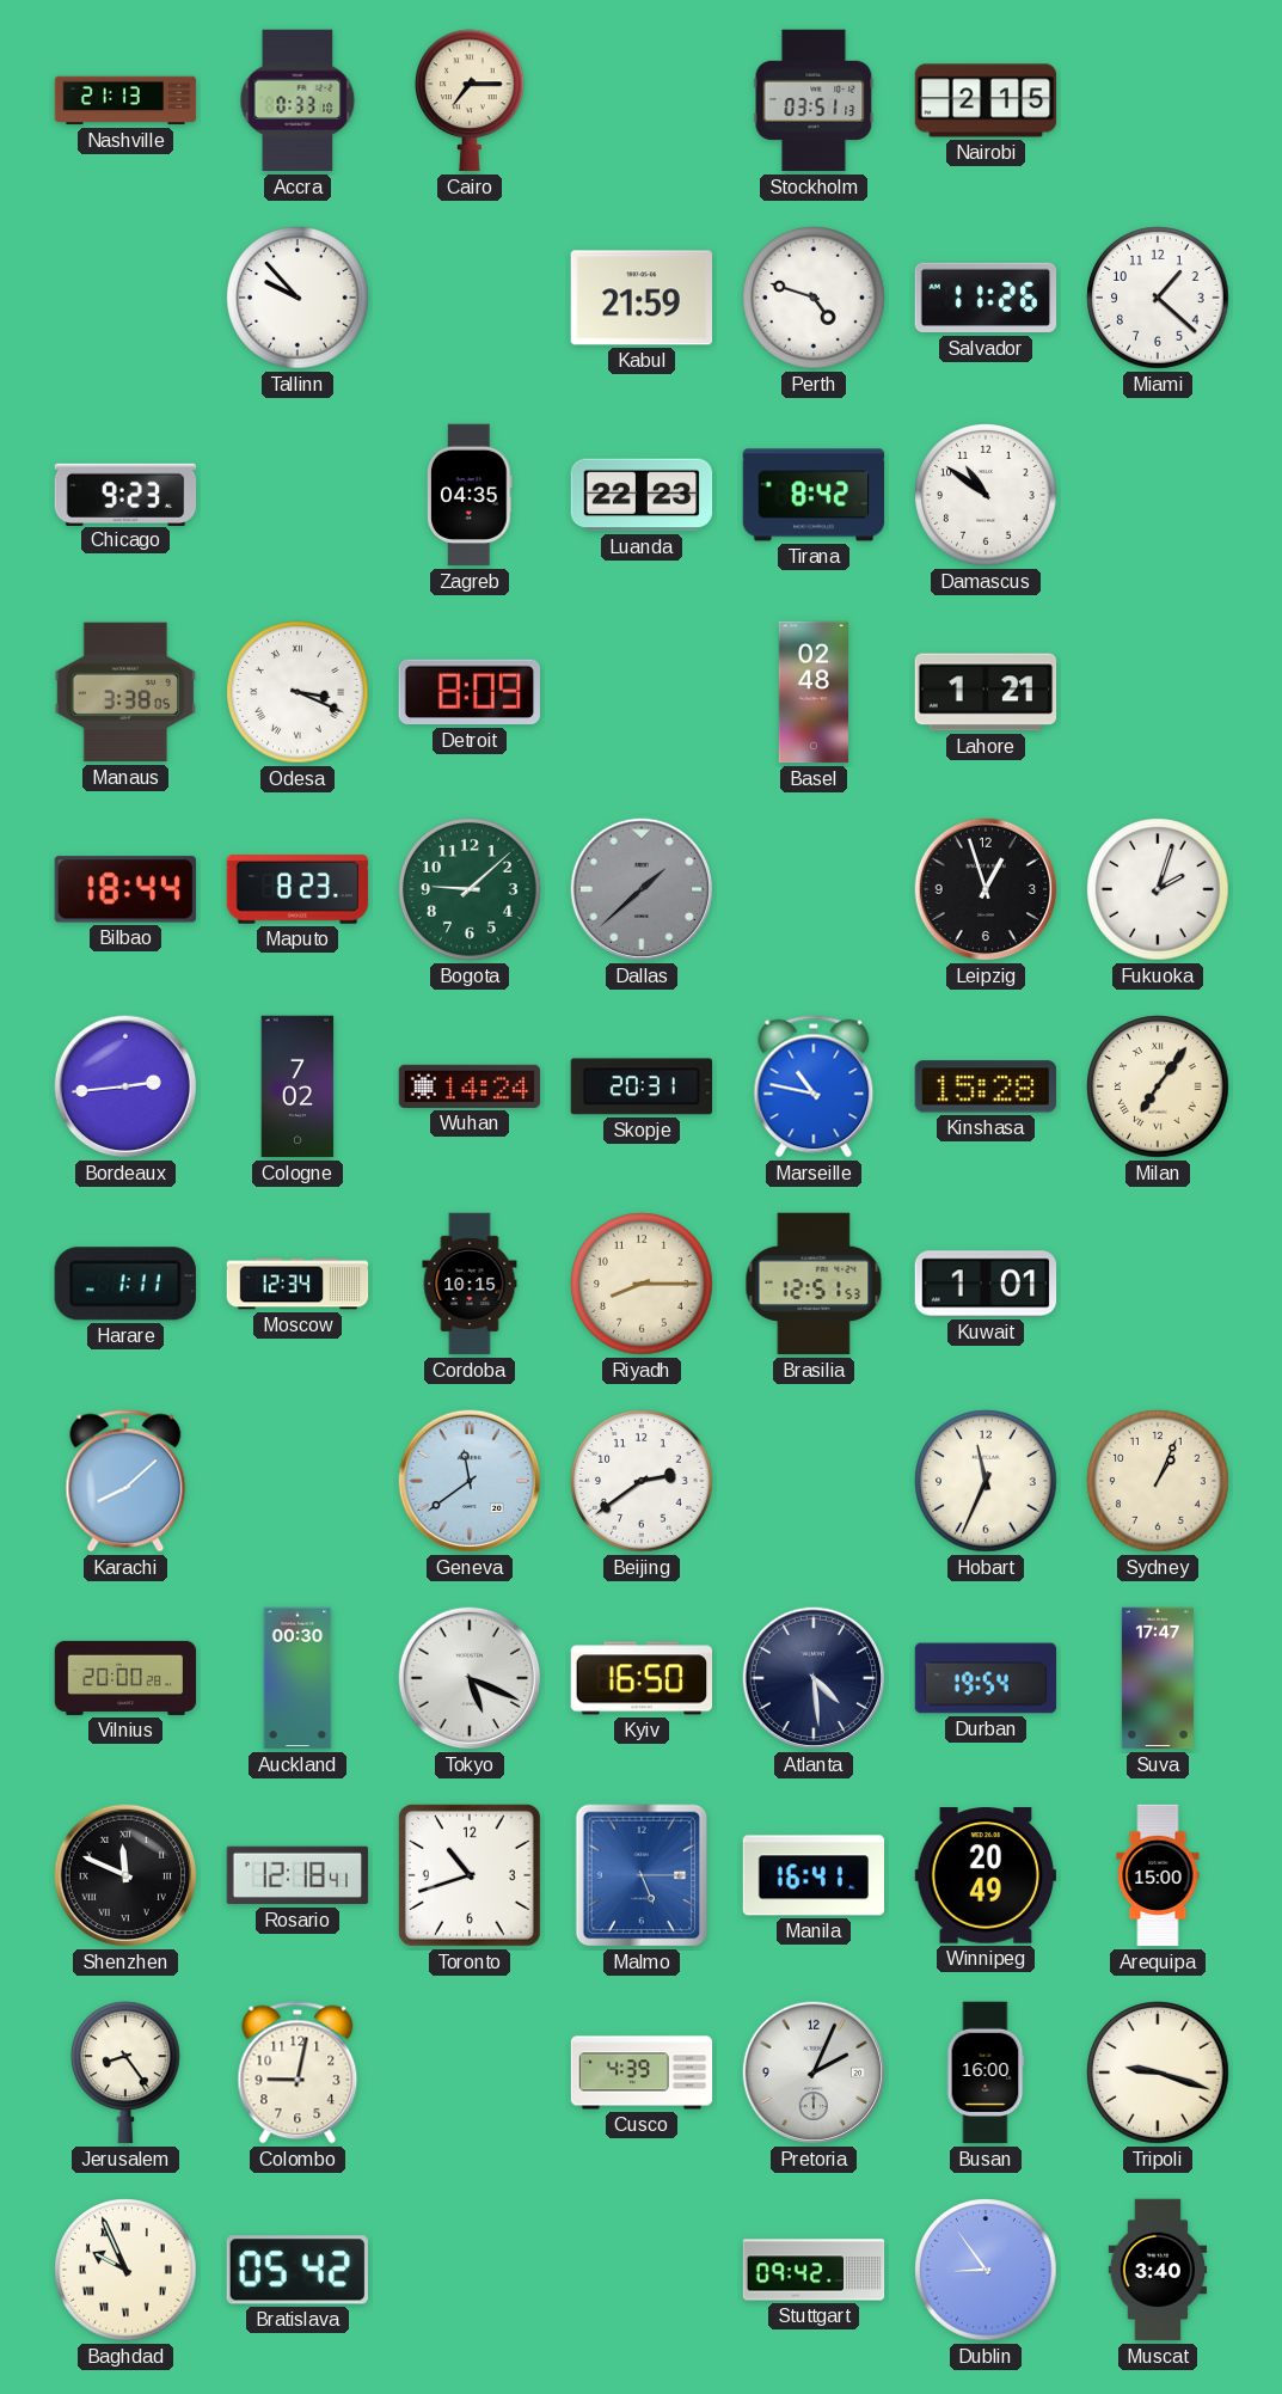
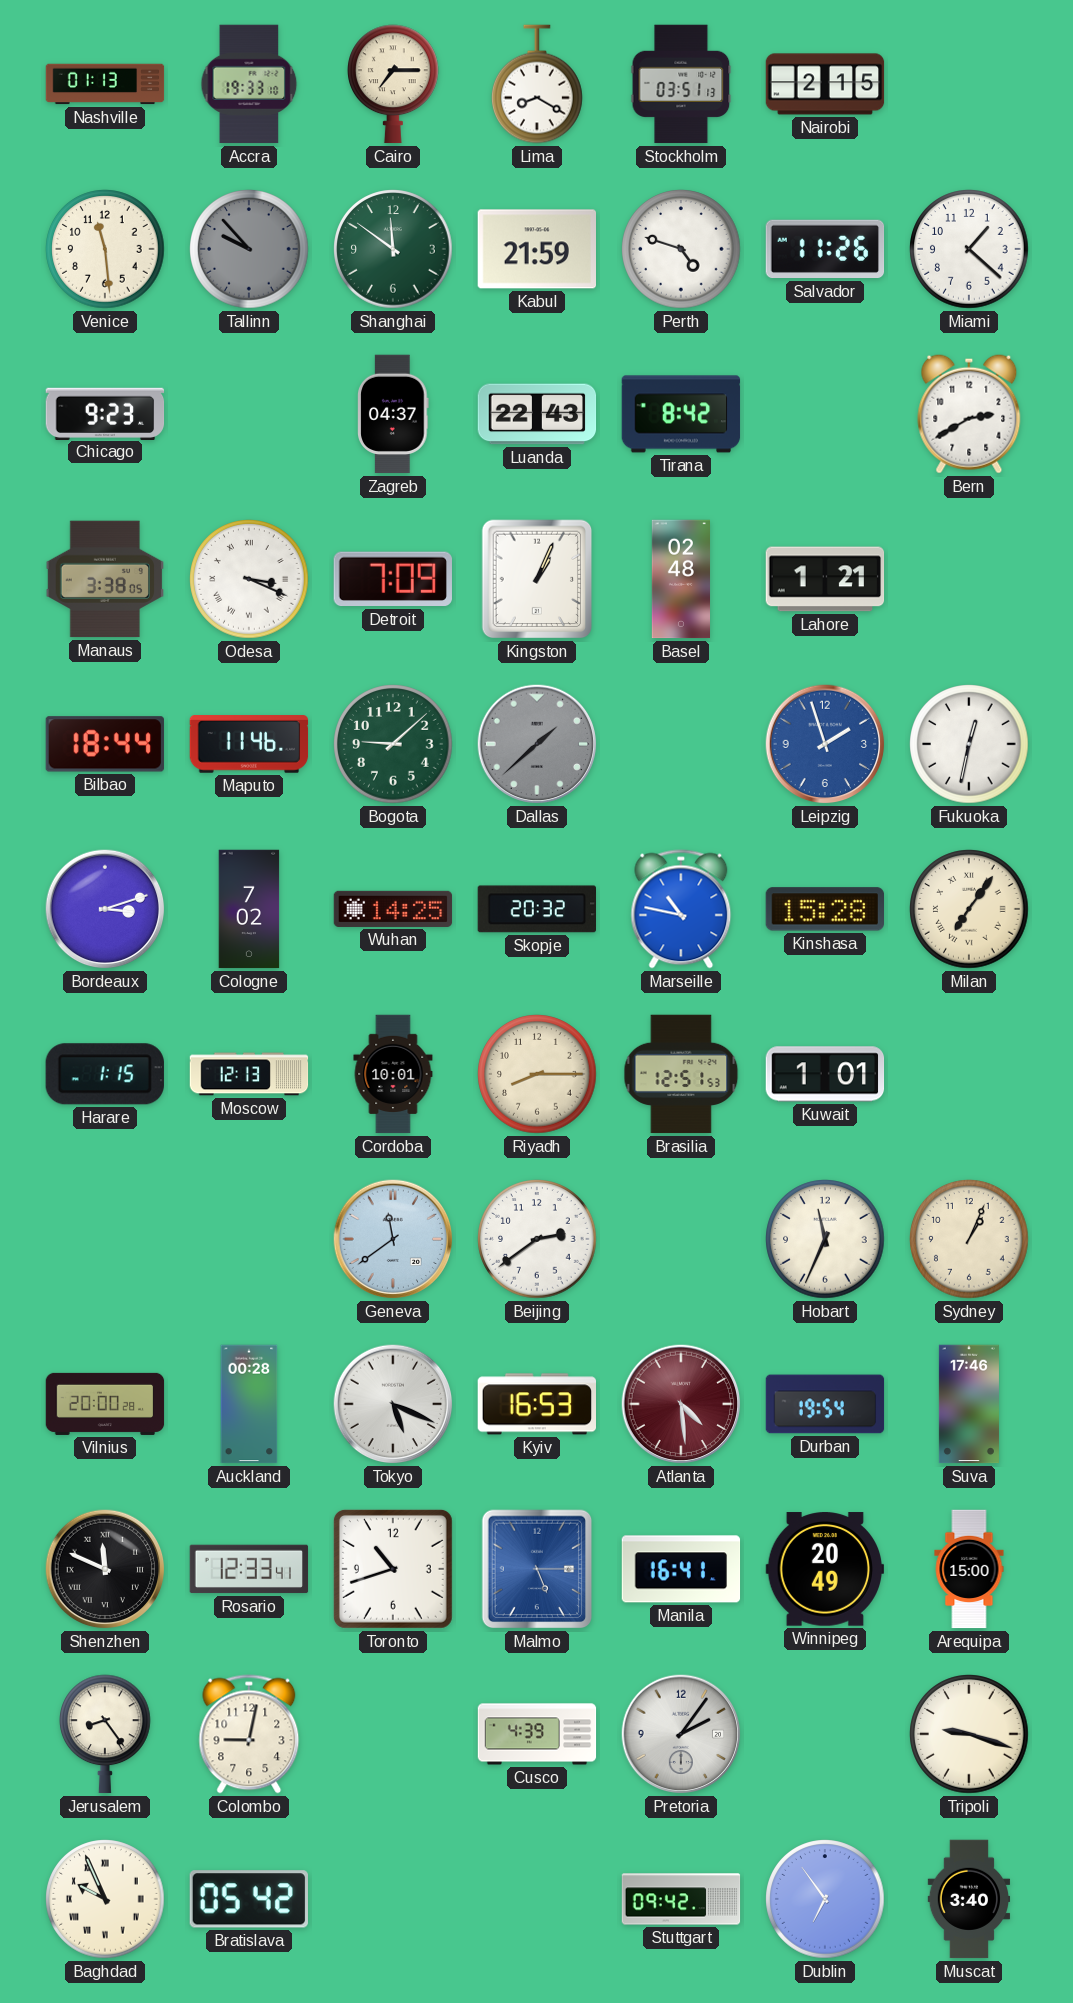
Nashville: 21:13 -> 01:13
Accra: 0:33 -> 19:33
Lima: none -> 8:20
Venice: none -> 11:29
Tallinn dial: white -> grey
Shanghai: none -> 11:51
Zagreb: 04:35 -> 04:37
Luanda: 22:23 -> 22:43
Damascus: 10:51 -> none
Bern: none -> 2:40
Detroit: 8:09 -> 7:09
Kingston: none -> 1:04
Maputo: 8:23 -> 11:46
Leipzig: 12:57 -> 1:57
Leipzig dial: black -> blue
Fukuoka: 2:03 -> 12:32
Bordeaux: 2:44 -> 3:12
Wuhan: 14:24 -> 14:25
Skopje: 20:31 -> 20:32
Harare: 1:11 -> 1:15
Moscow: 12:34 -> 12:13
Cordoba: 10:15 -> 10:01
Karachi: 8:08 -> none
Auckland: 00:30 -> 00:28
Kyiv: 16:50 -> 16:53
Atlanta dial: navy -> burgundy
Suva: 17:47 -> 17:46
Rosario: 12:18 -> 12:33
Pretoria: 2:04 -> 2:06
Busan: 16:00 -> none
Dublin: 8:54 -> 6:54
